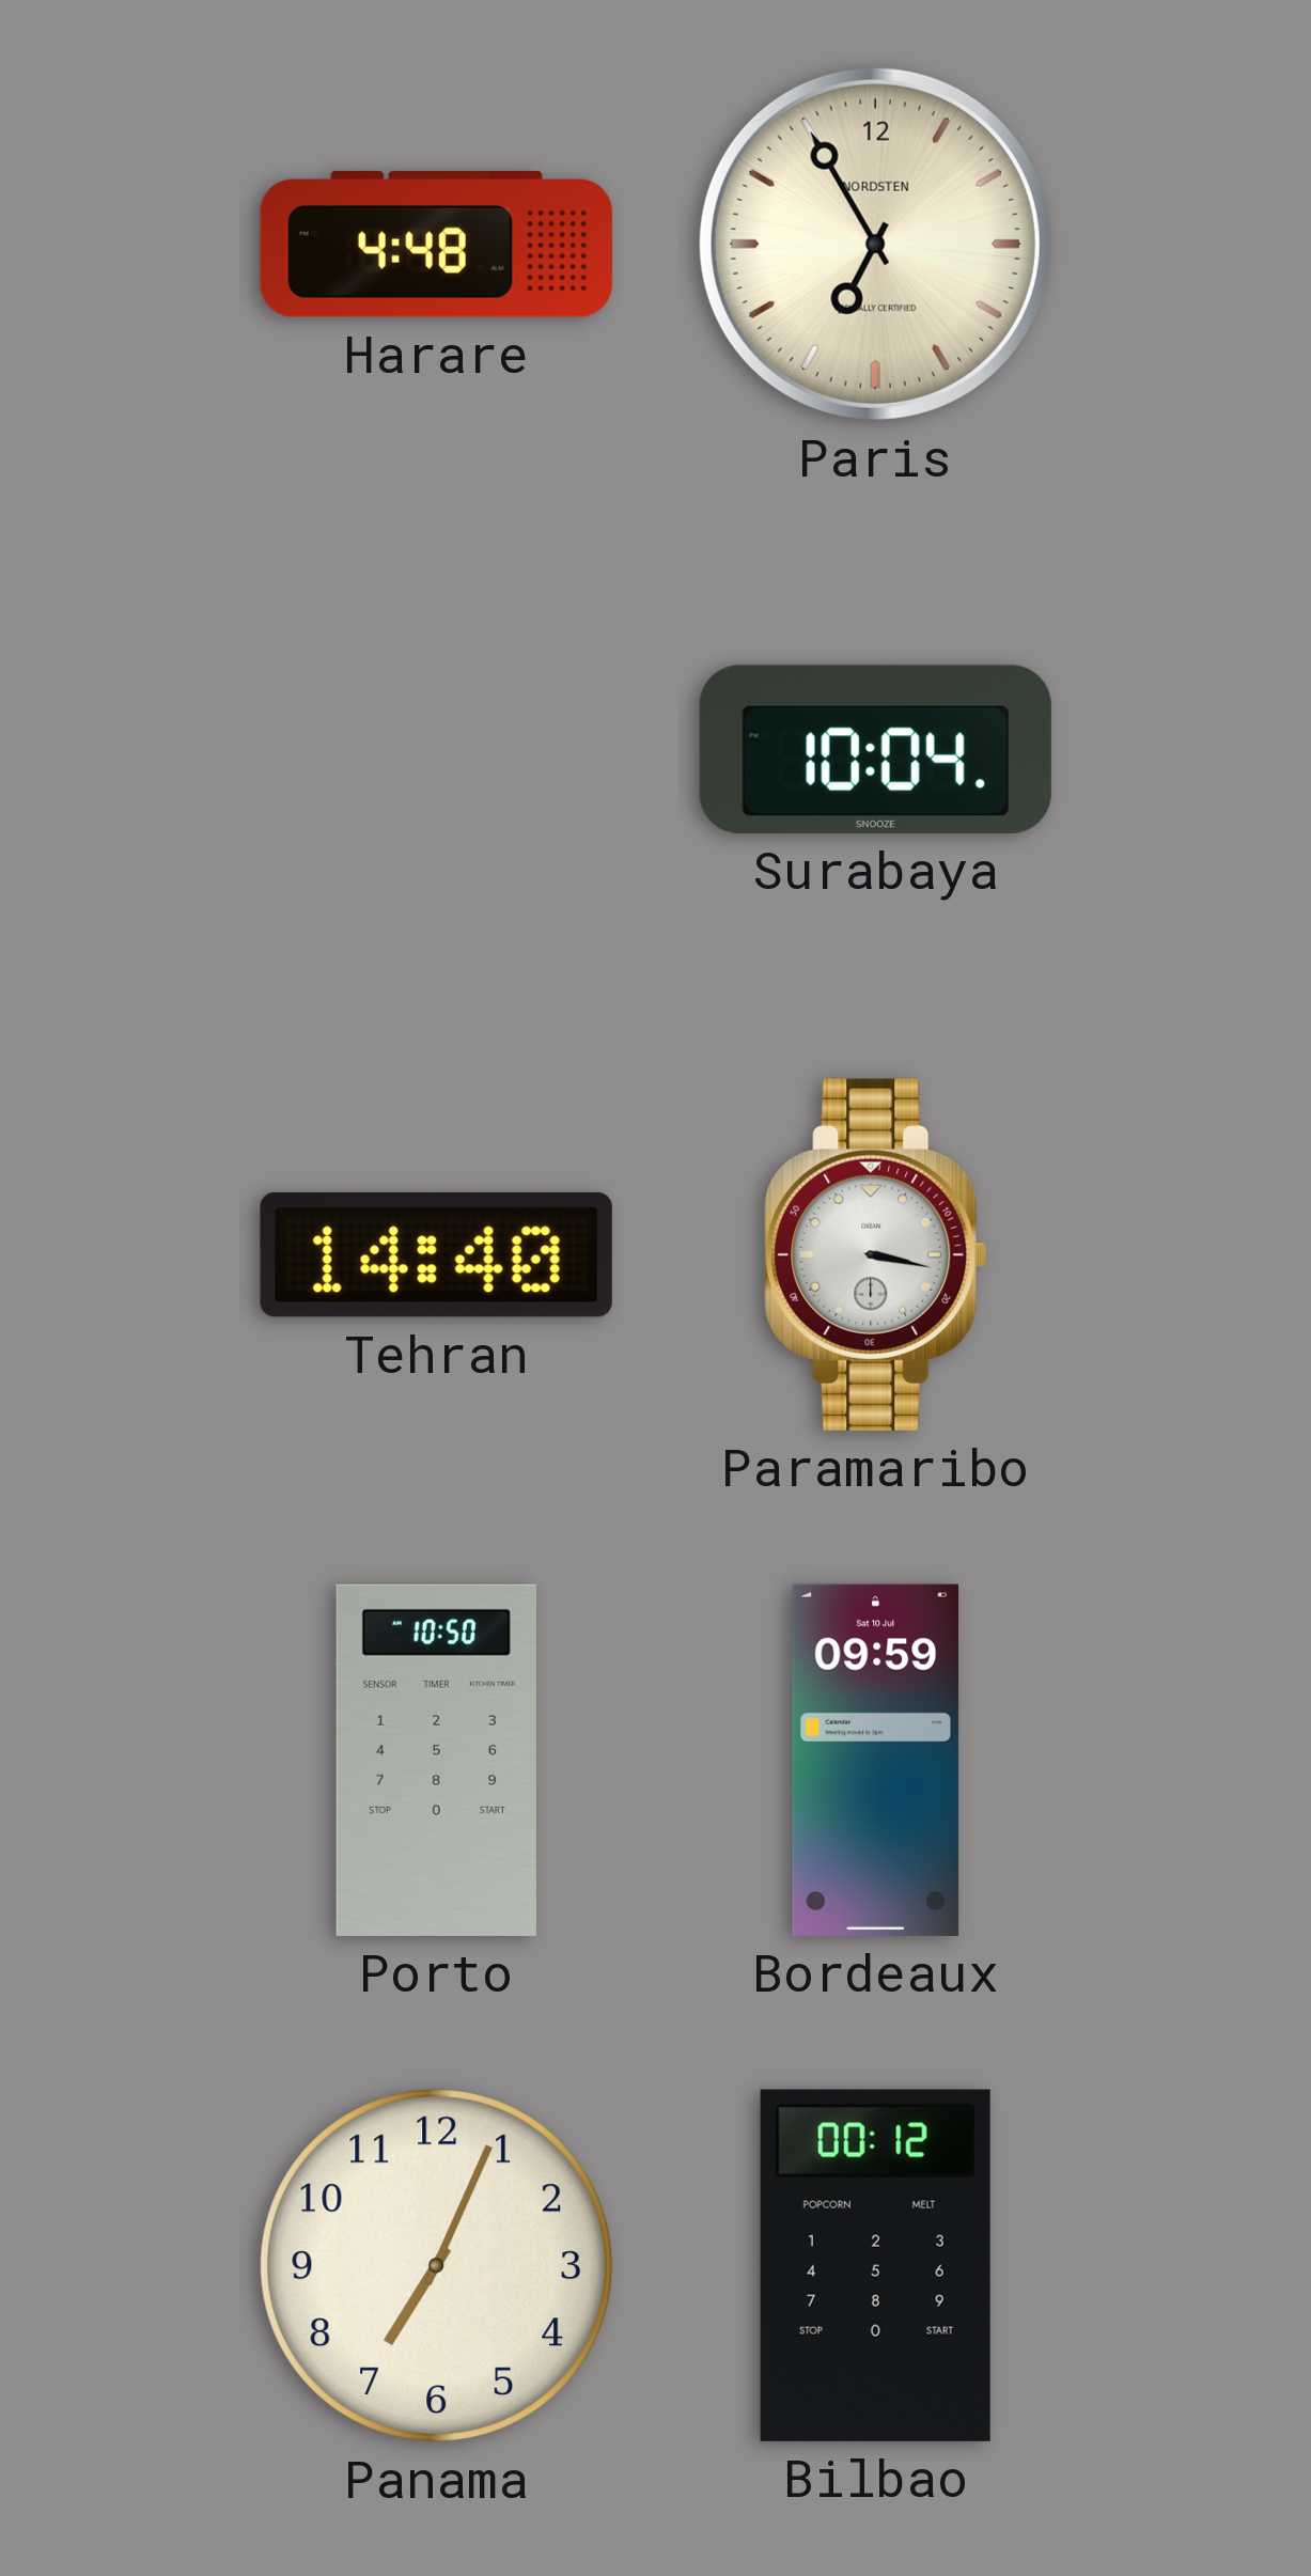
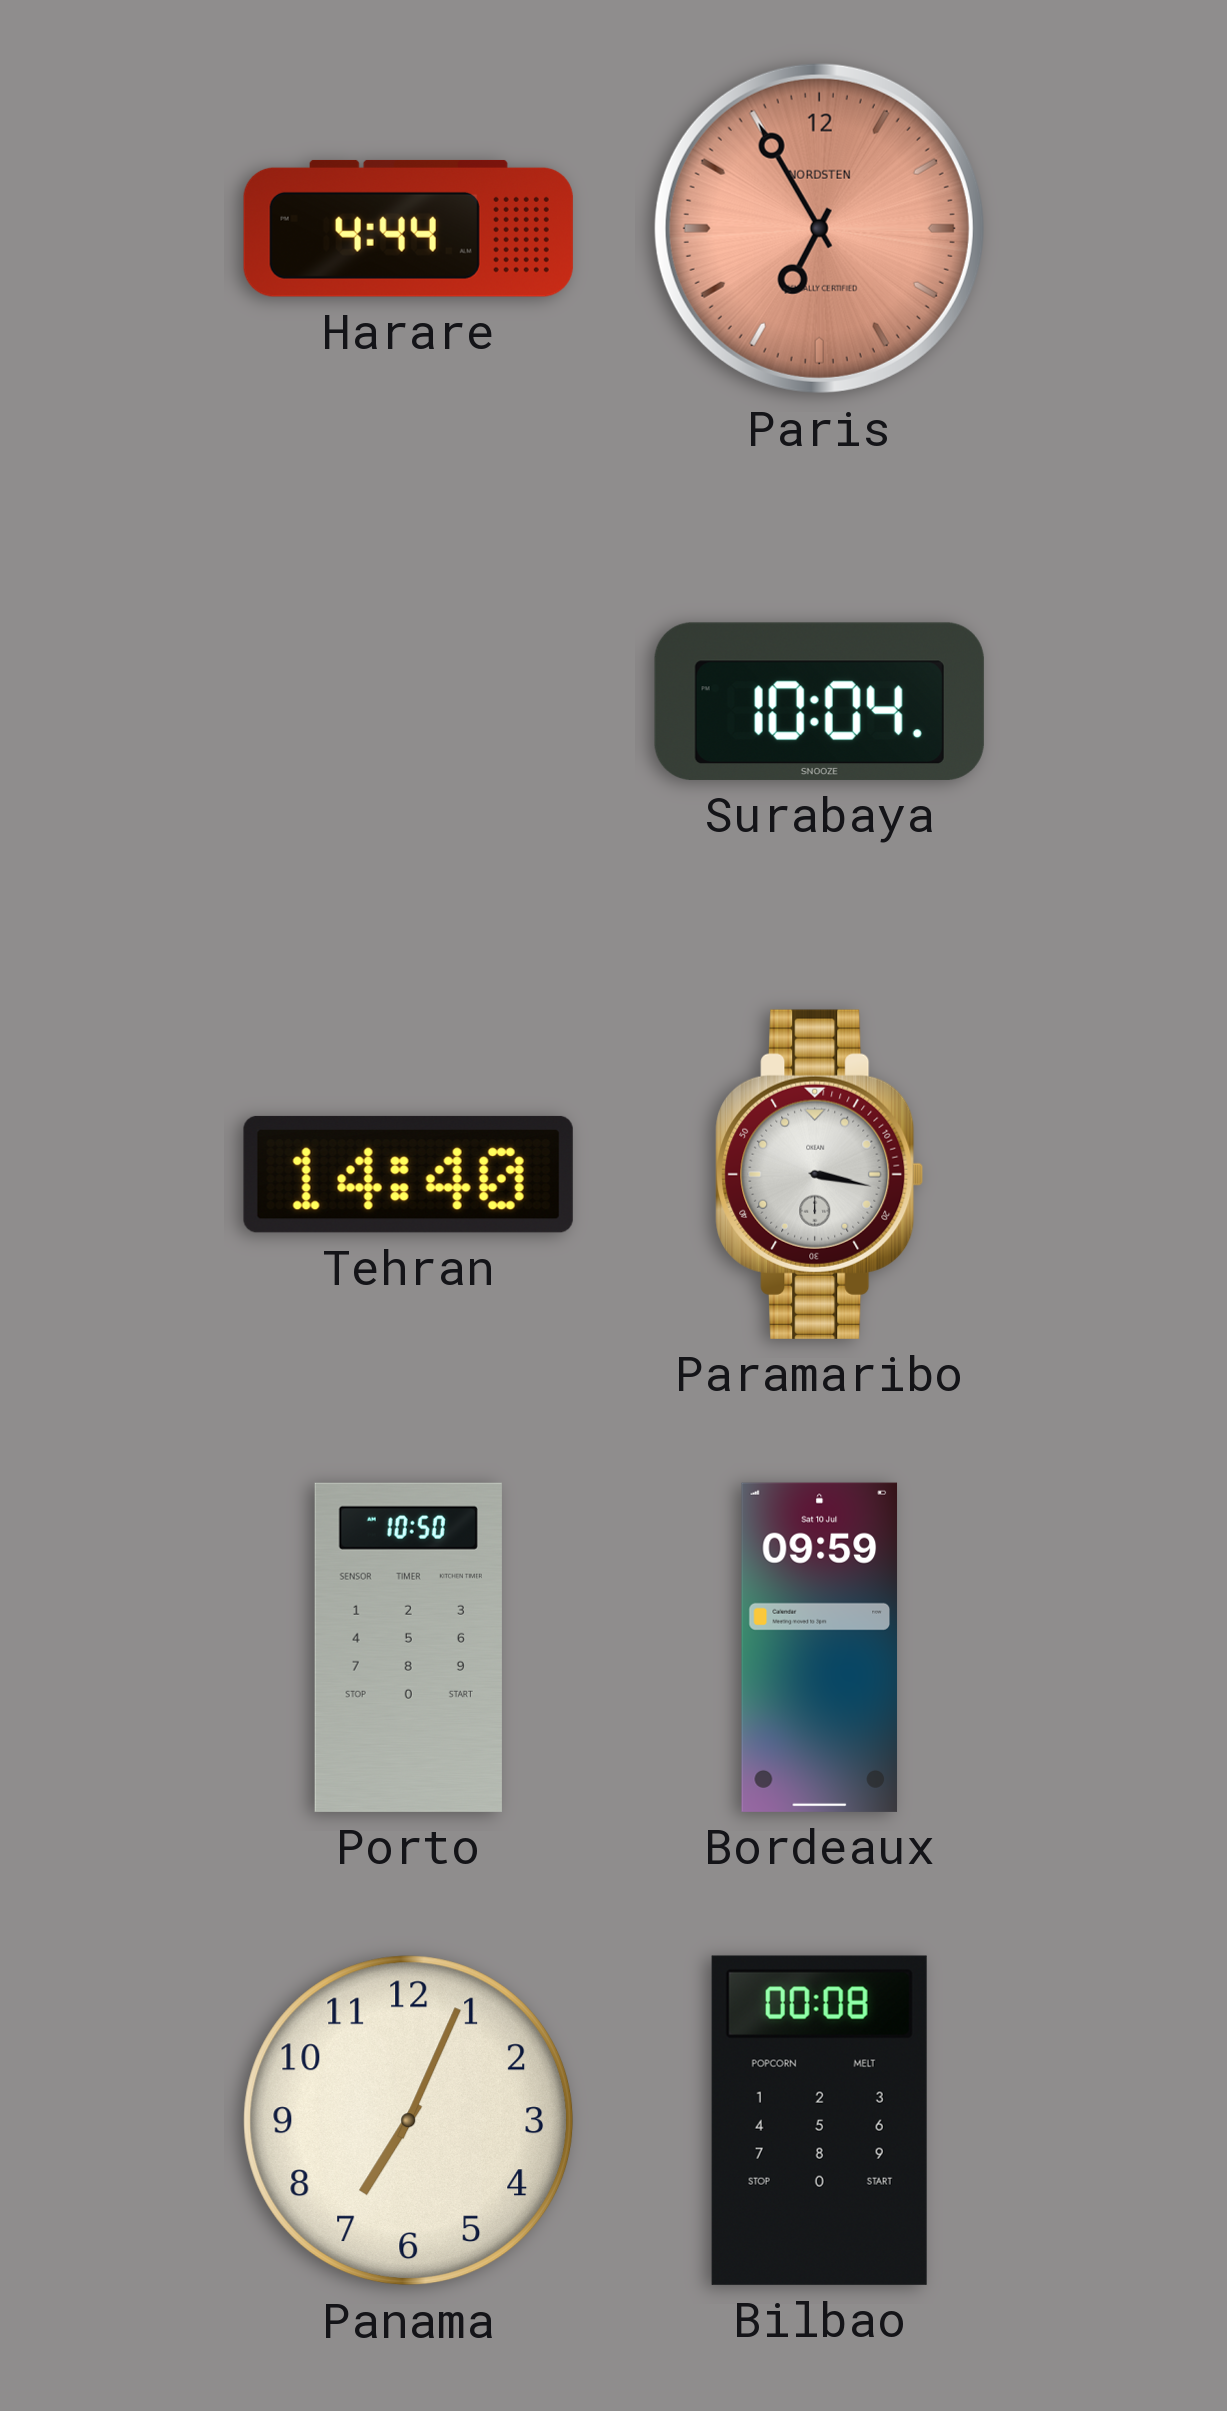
Harare: 4:48 -> 4:44
Paris dial: cream -> salmon
Bilbao: 00:12 -> 00:08
